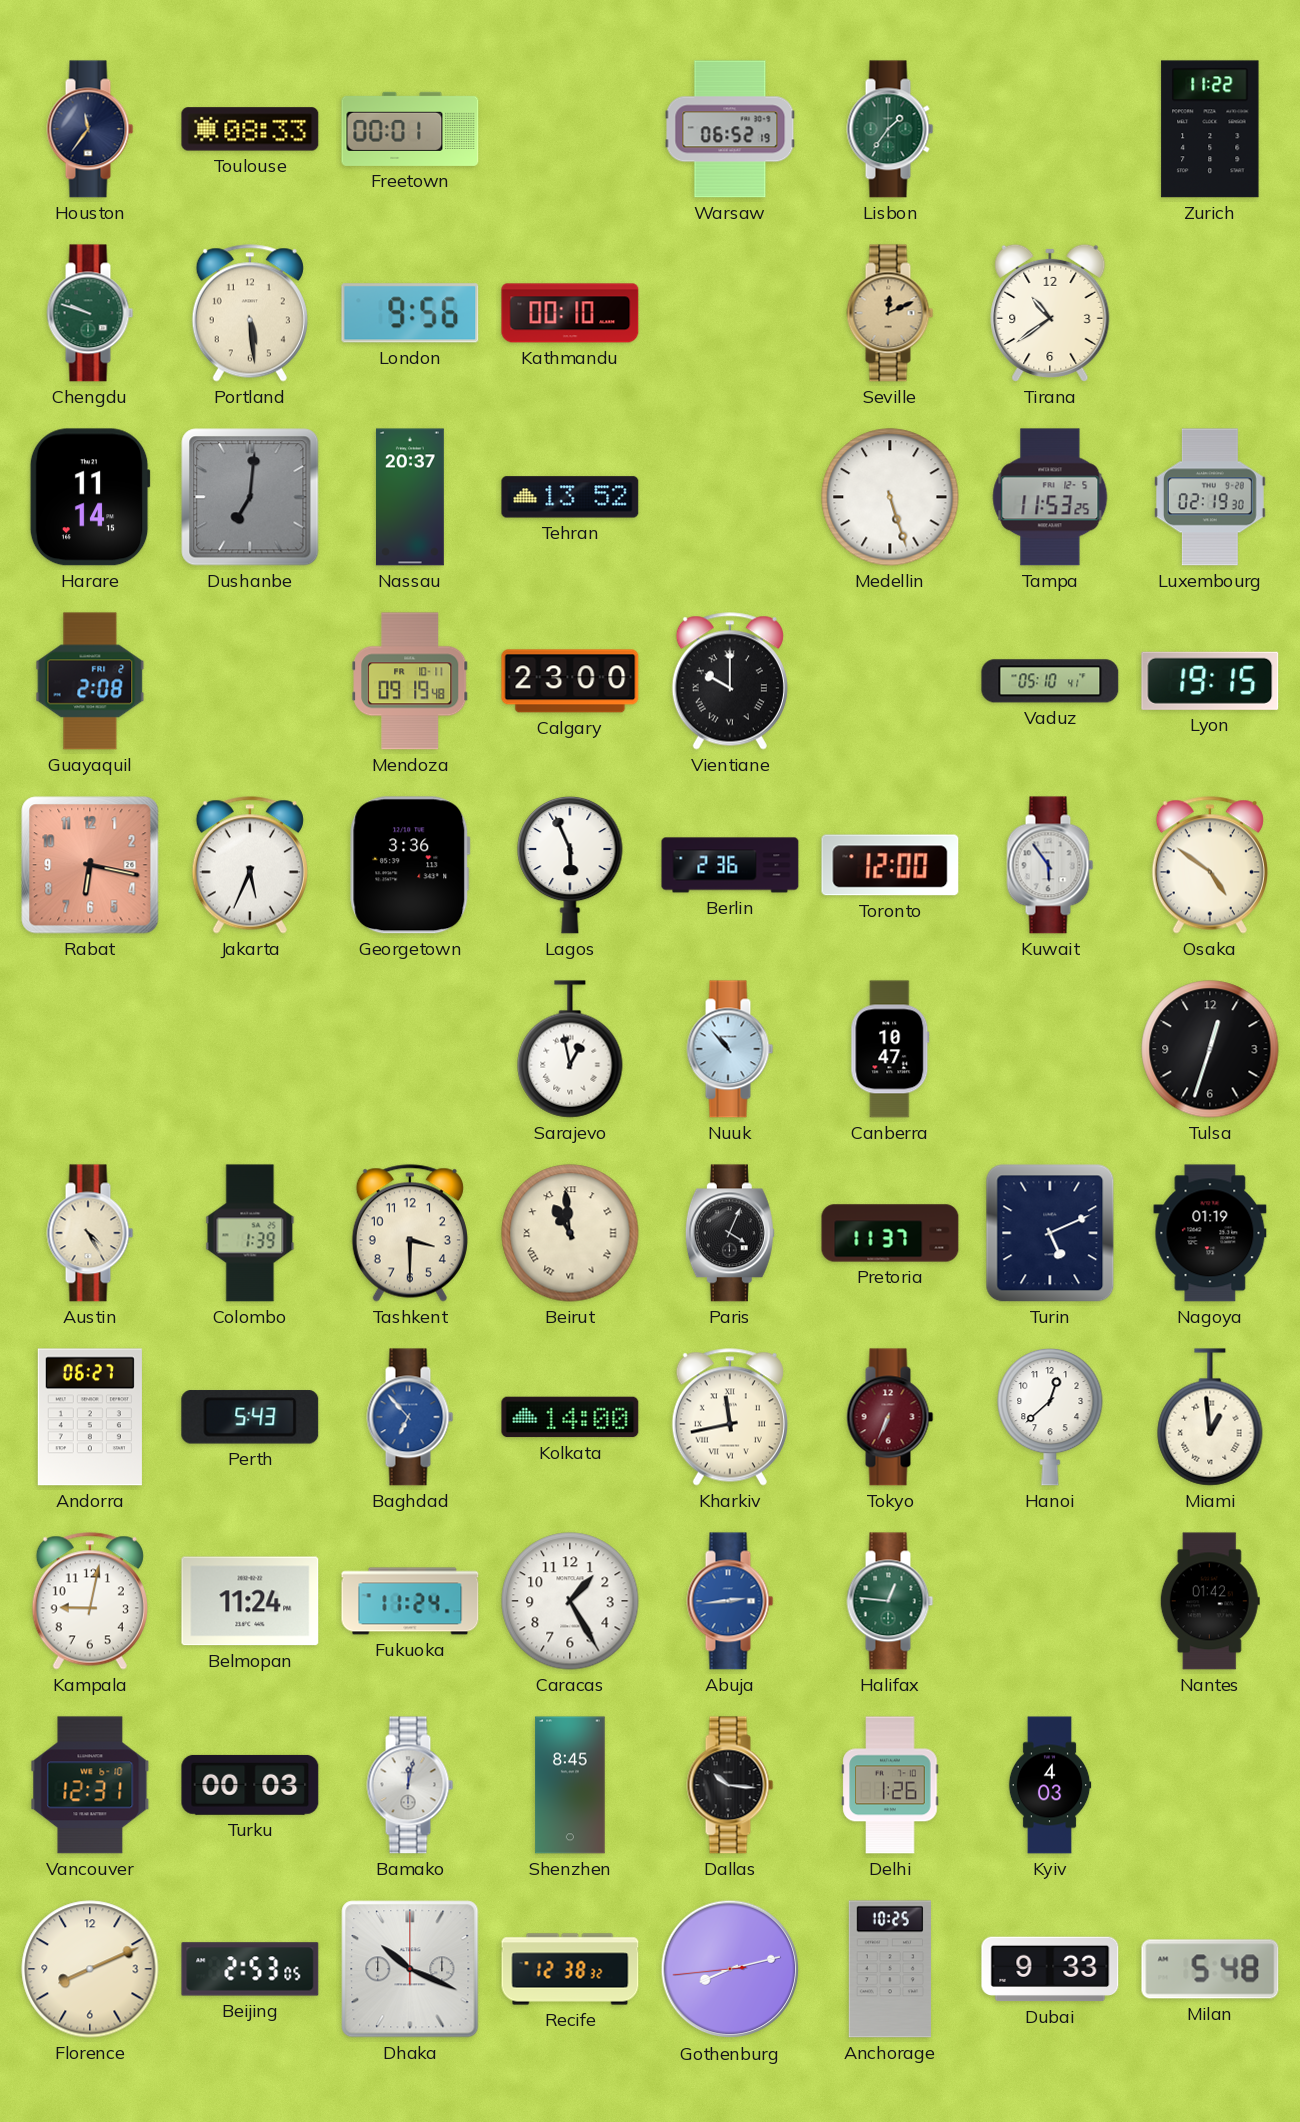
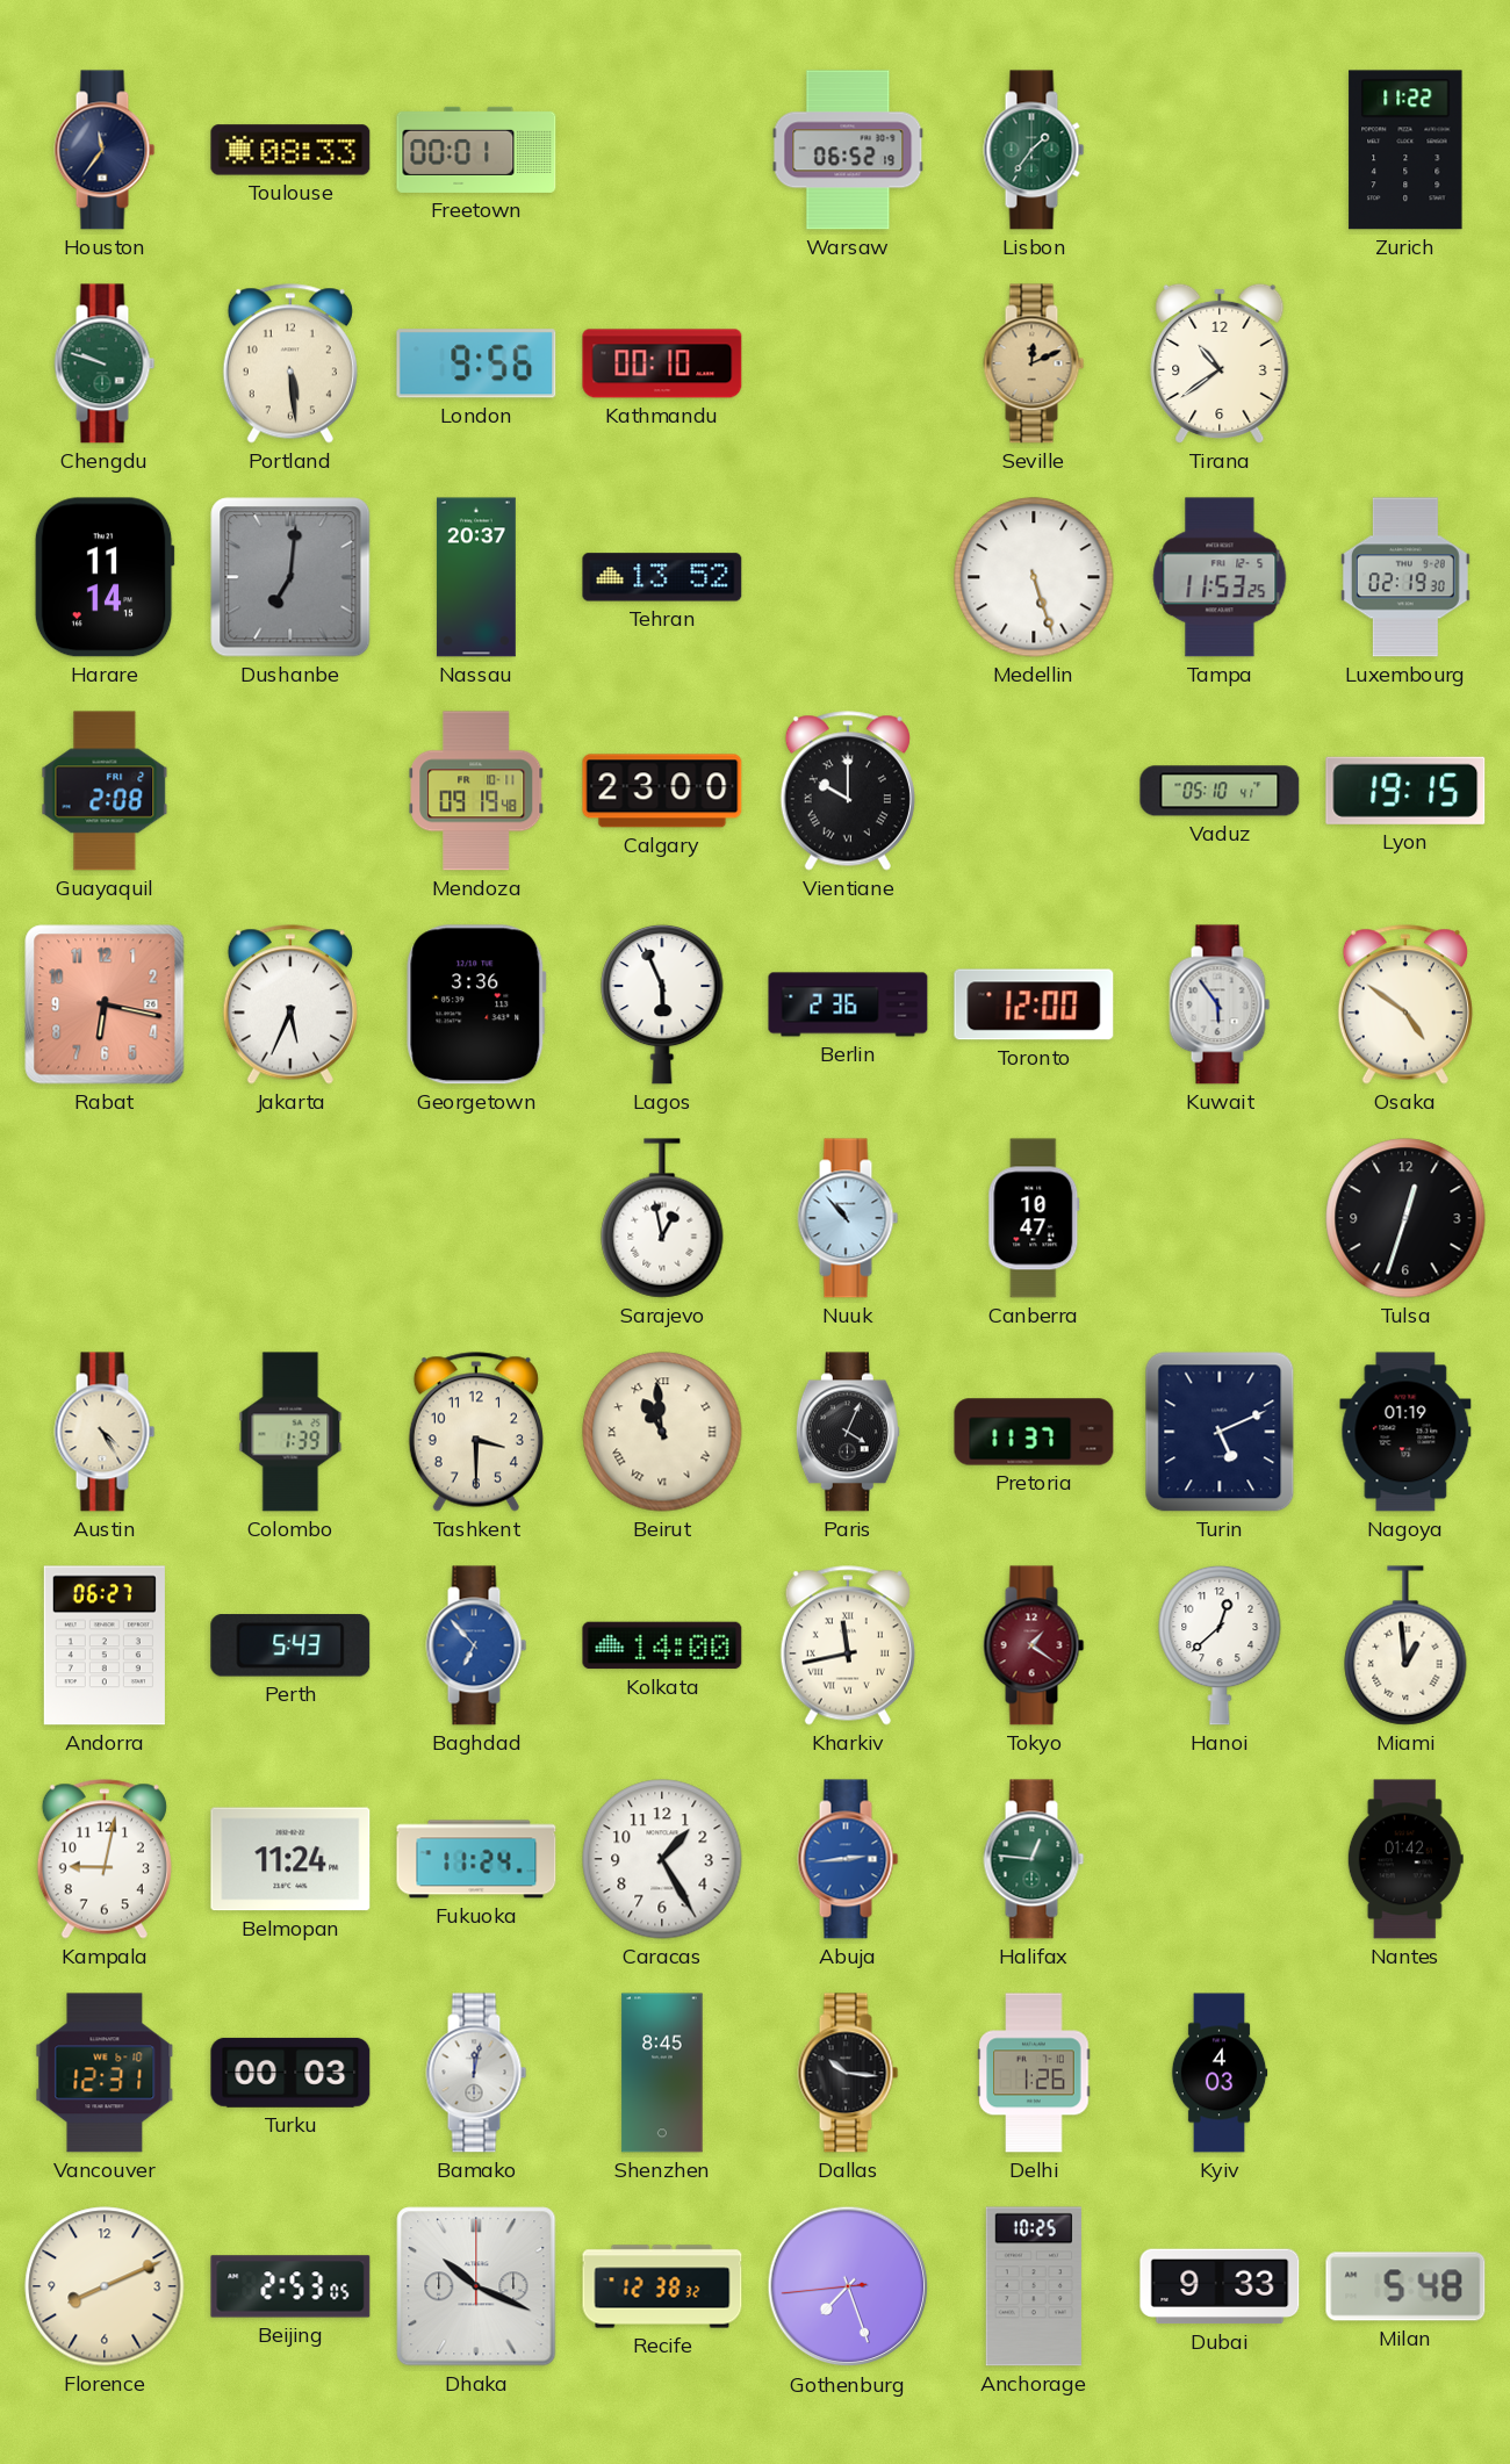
Tokyo: 6:34 -> 1:21
Gothenburg: 8:12 -> 7:26
